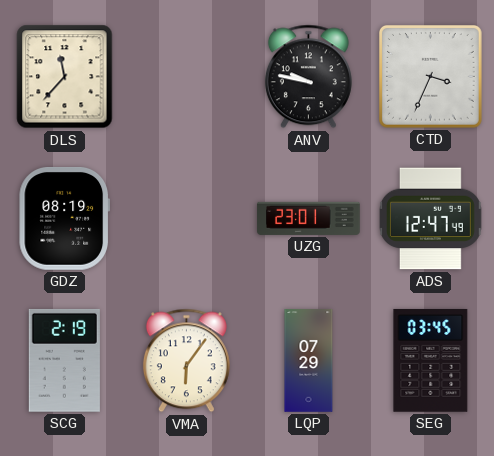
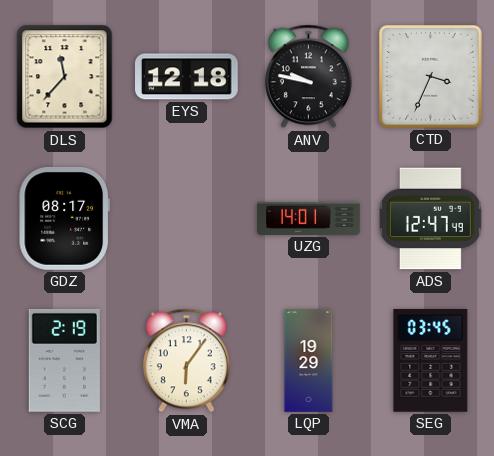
EYS: none -> 12:18
GDZ: 08:19 -> 08:17
UZG: 23:01 -> 14:01
LQP: 07:29 -> 19:29
